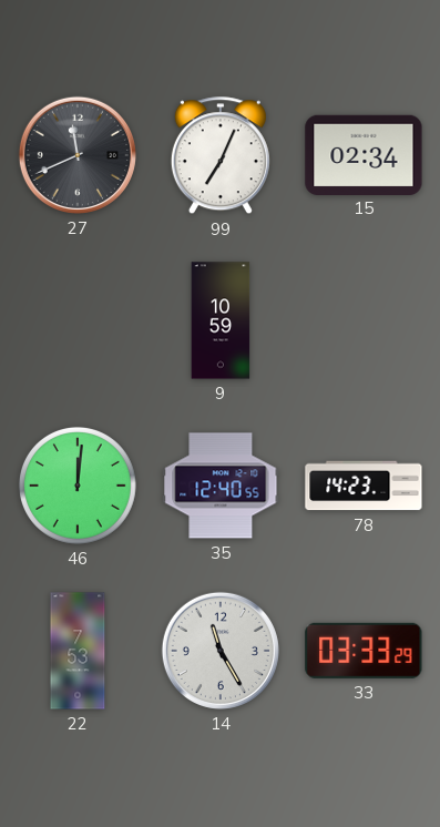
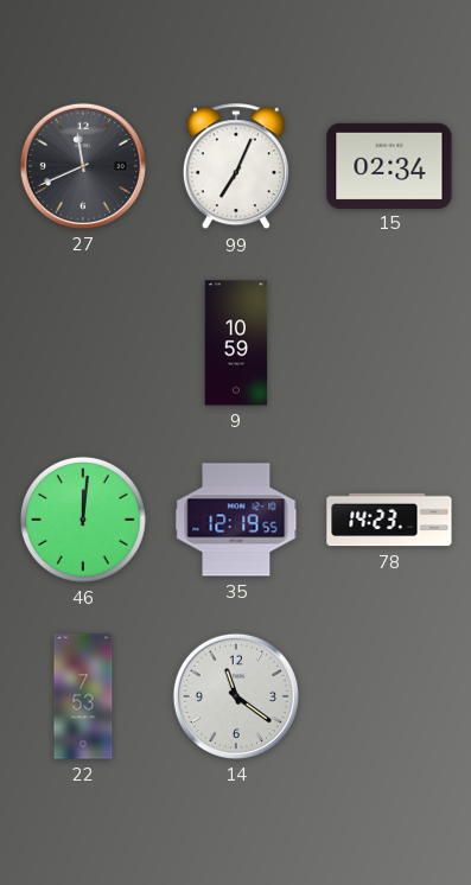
35: 12:40 -> 12:19
14: 11:25 -> 11:21
33: 03:33 -> none
